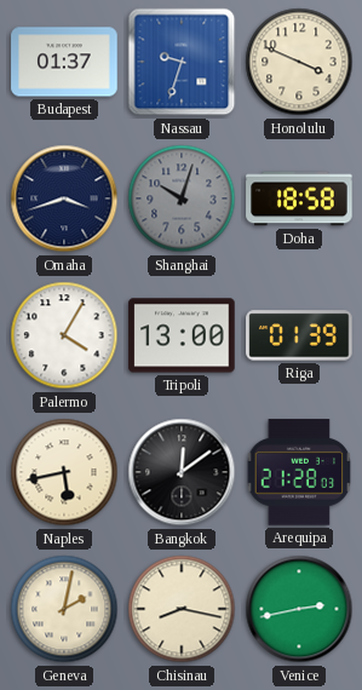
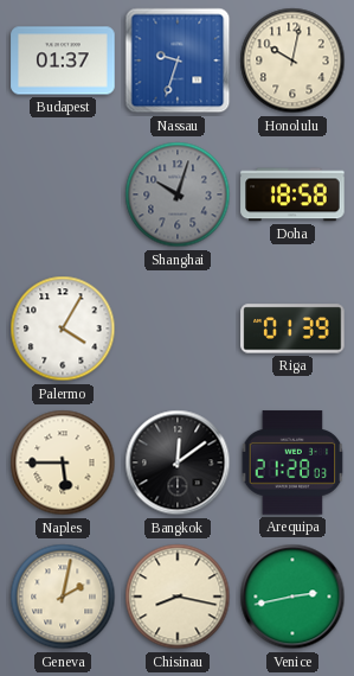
Honolulu: 3:49 -> 10:02
Omaha: 3:42 -> none
Tripoli: 13:00 -> none
Naples: 5:43 -> 5:45
